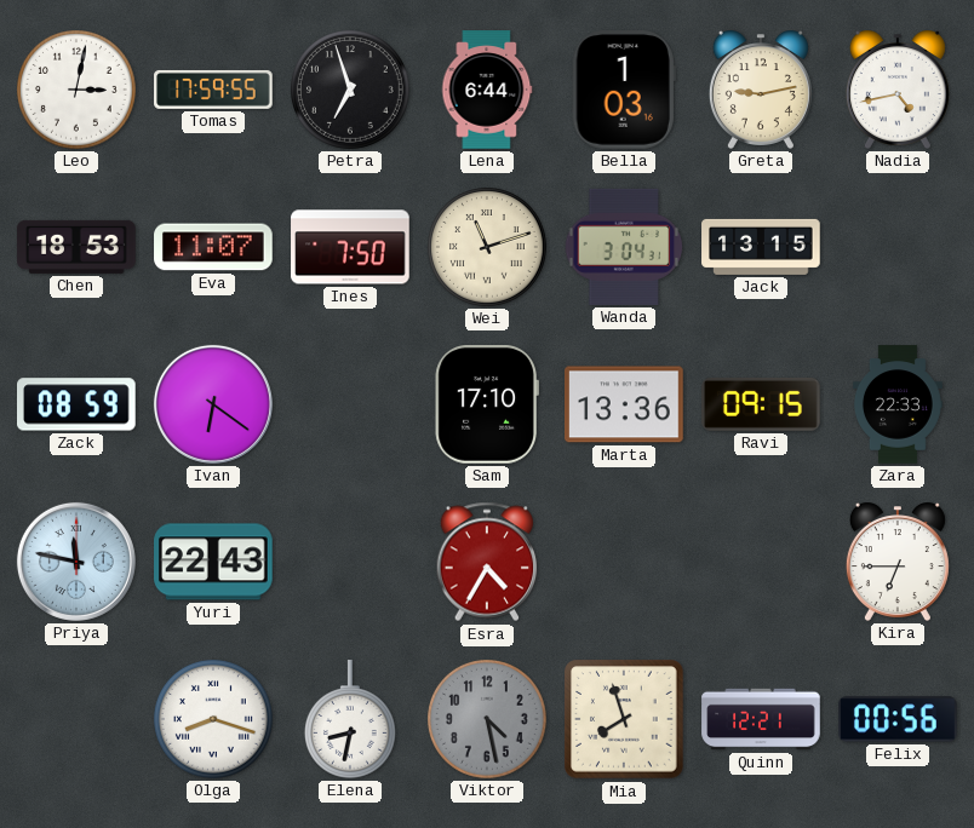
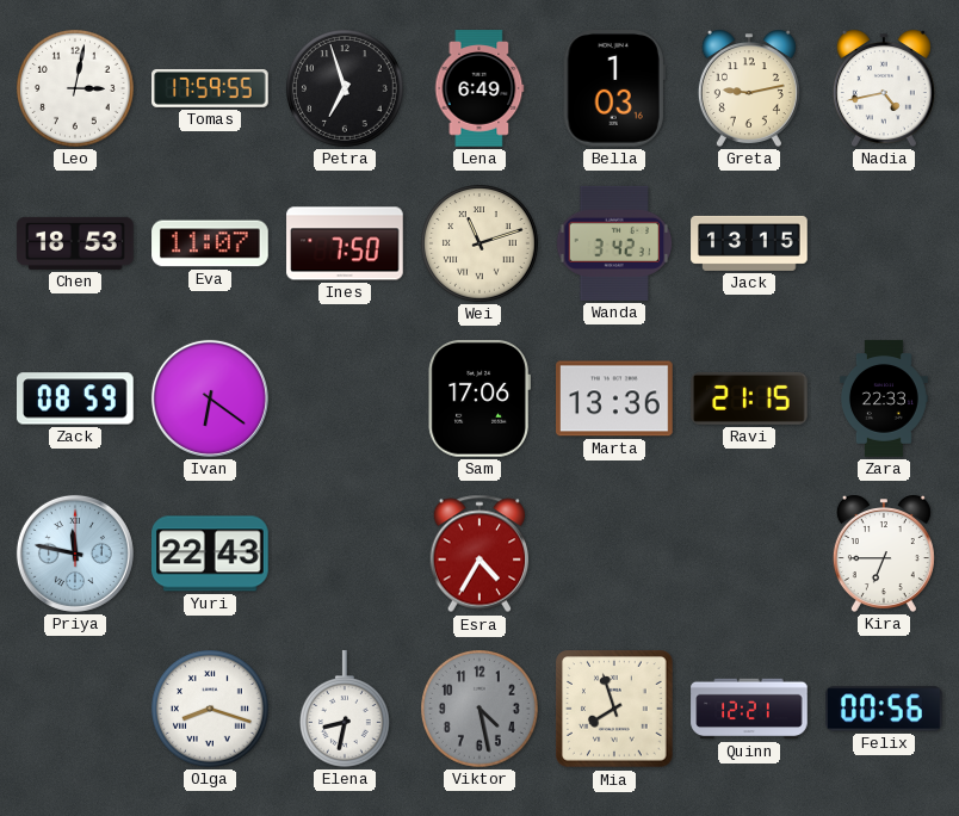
Lena: 6:44 -> 6:49
Wanda: 3:04 -> 3:42
Sam: 17:10 -> 17:06
Ravi: 09:15 -> 21:15
